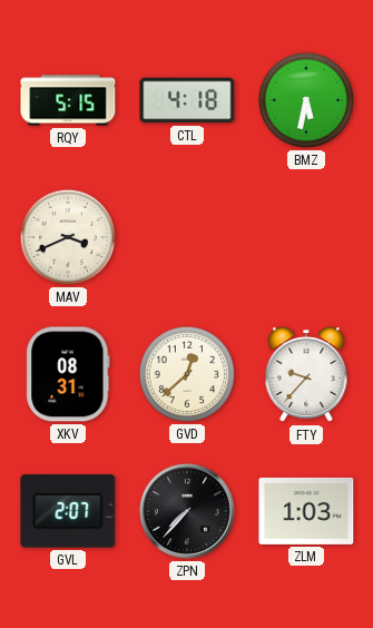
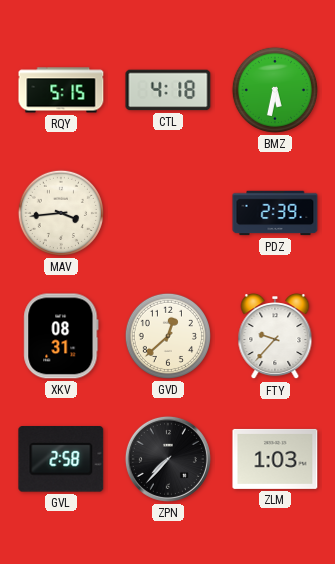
MAV: 3:41 -> 3:44
PDZ: none -> 2:39
GVL: 2:07 -> 2:58
